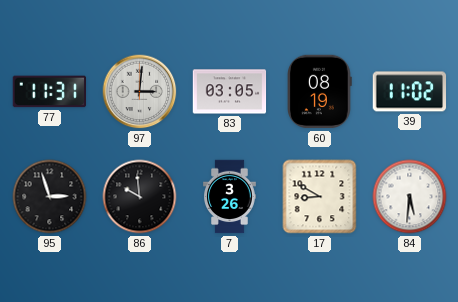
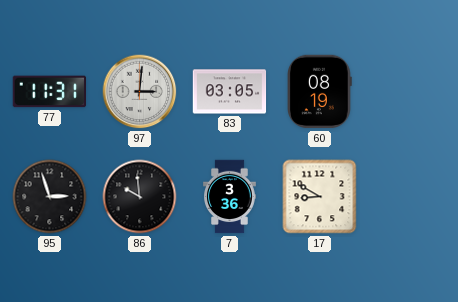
39: 11:02 -> none
7: 3:26 -> 3:36
84: 5:31 -> none
